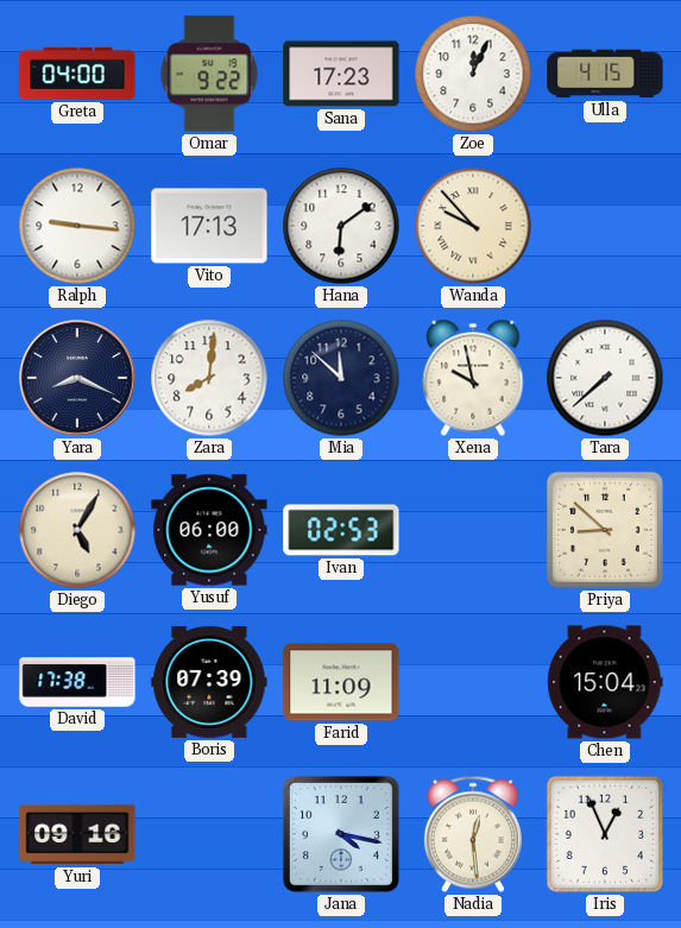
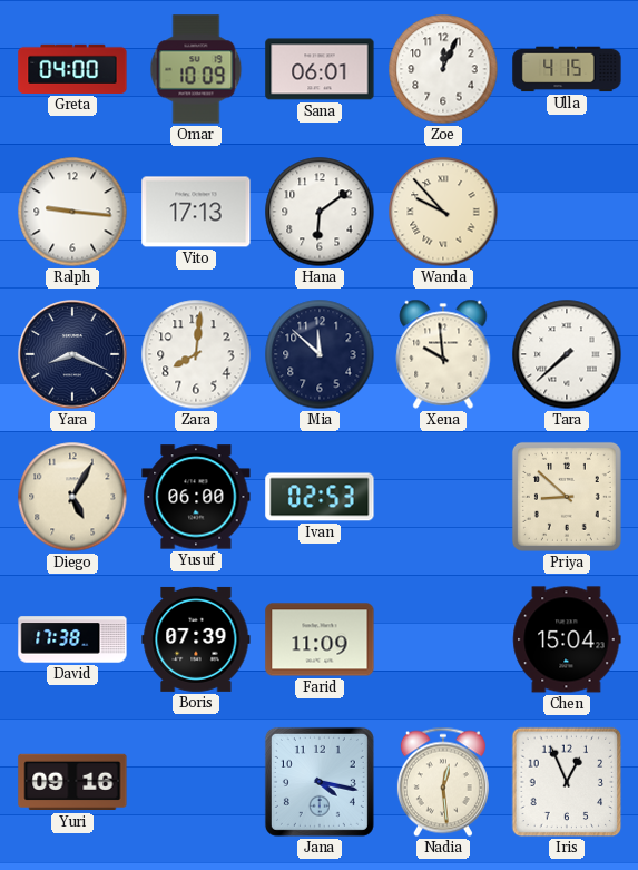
Omar: 9:22 -> 10:09
Sana: 17:23 -> 06:01
Xena: 9:58 -> 9:59
